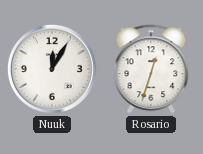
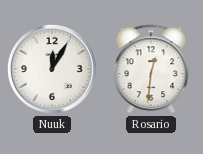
Rosario: 12:33 -> 12:31
